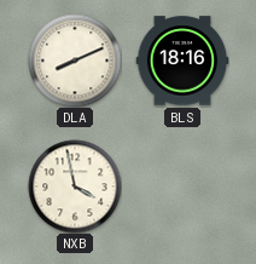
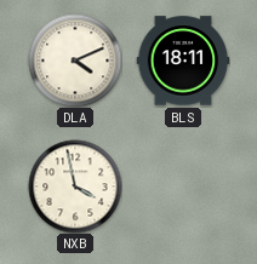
DLA: 8:11 -> 4:11
BLS: 18:16 -> 18:11
